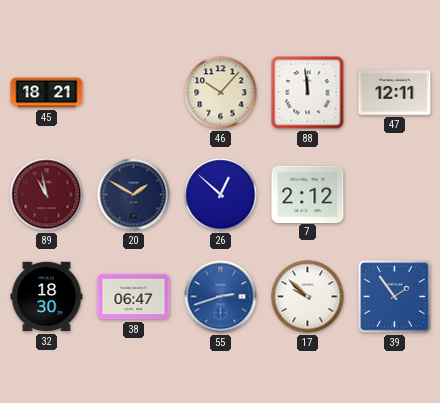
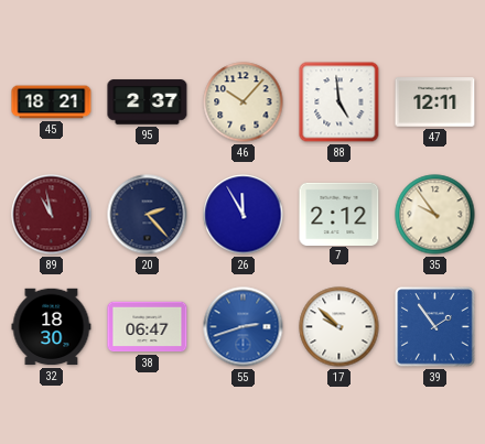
95: none -> 2:37
88: 11:59 -> 4:59
20: 1:50 -> 2:23
26: 12:52 -> 11:55
35: none -> 9:54
